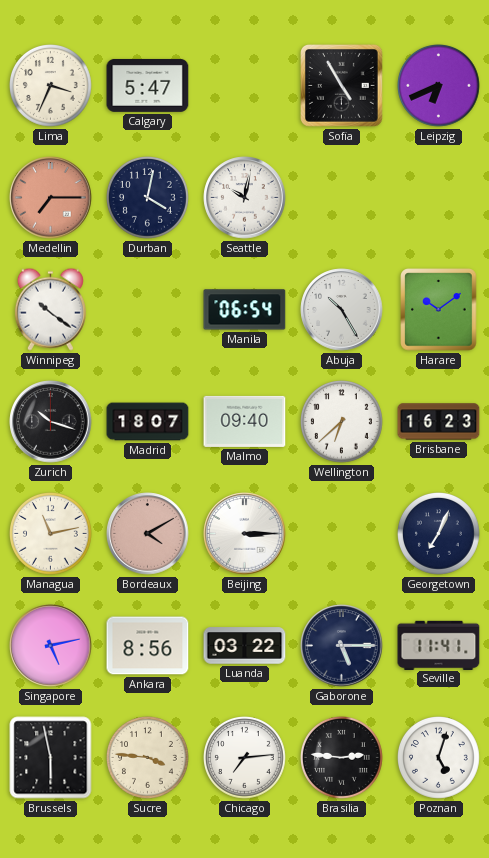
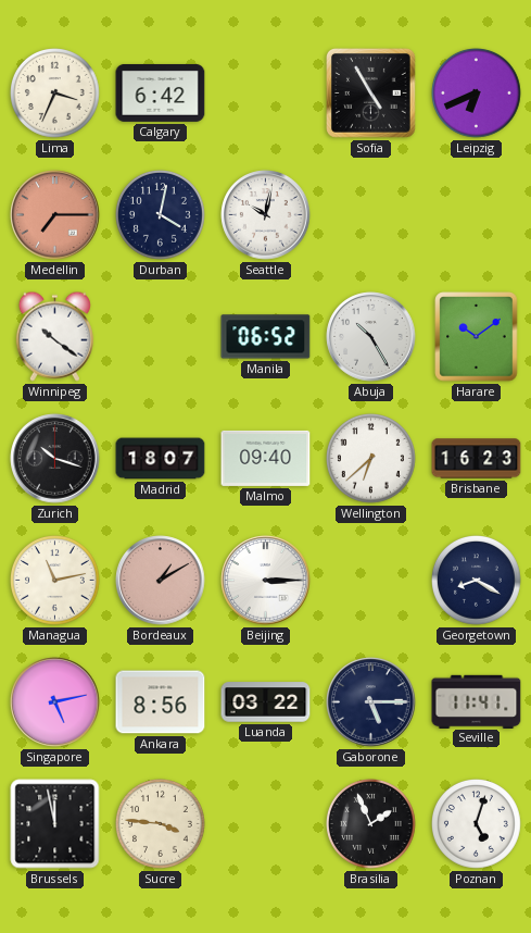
Calgary: 5:47 -> 6:42
Manila: 06:54 -> 06:52
Bordeaux: 4:10 -> 1:10
Georgetown: 7:04 -> 8:20
Brussels: 5:58 -> 11:58
Chicago: 7:14 -> none
Brasilia: 2:46 -> 1:56
